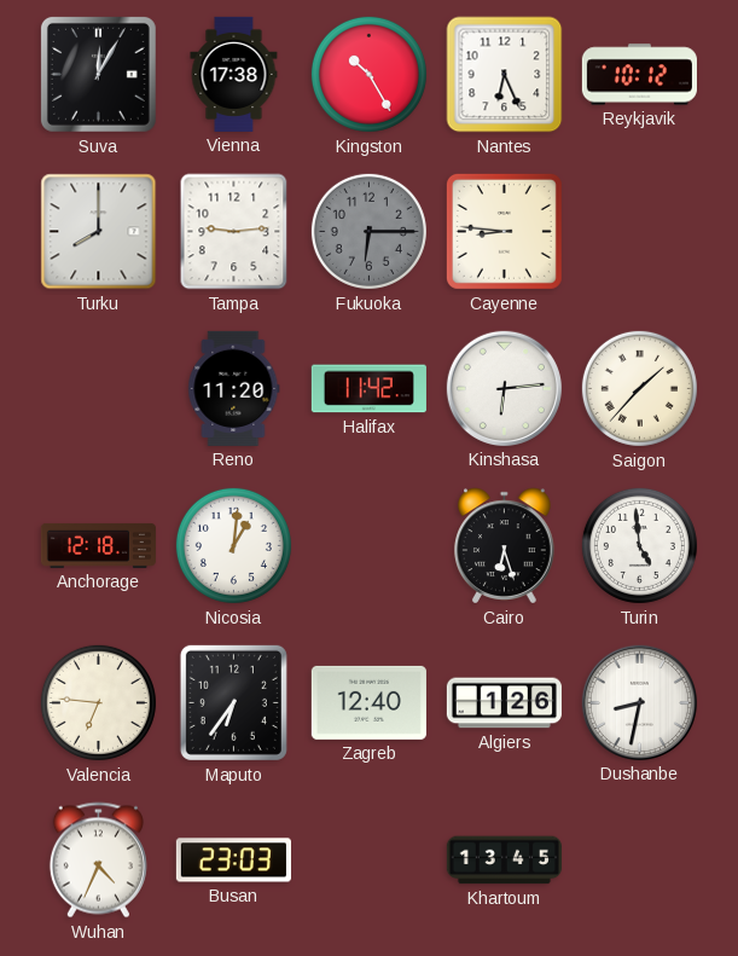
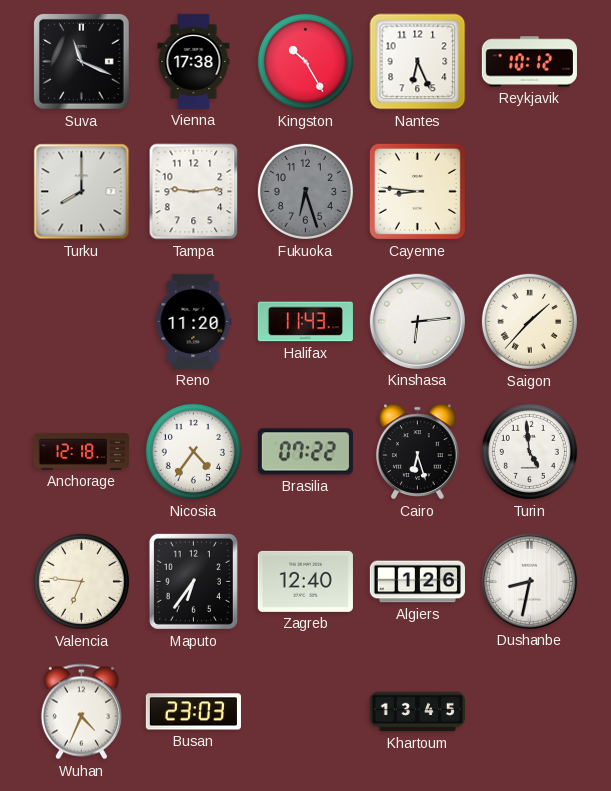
Suva: 12:05 -> 11:19
Fukuoka: 6:15 -> 6:27
Halifax: 11:42 -> 11:43
Nicosia: 1:01 -> 4:36
Brasilia: none -> 07:22
